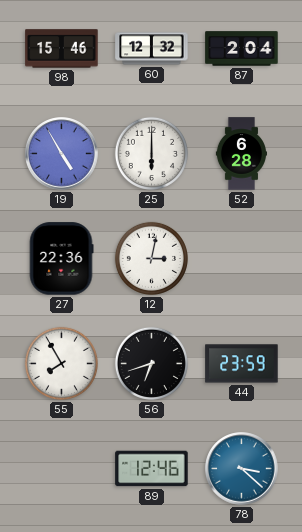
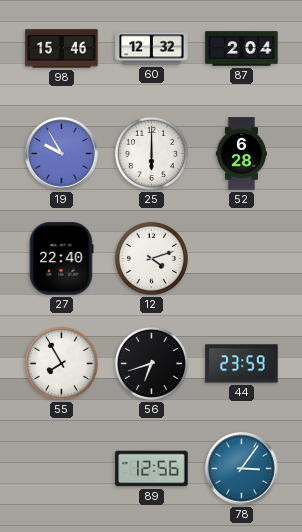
19: 4:55 -> 9:55
27: 22:36 -> 22:40
12: 3:02 -> 4:12
89: 12:46 -> 12:56
78: 3:22 -> 3:06
